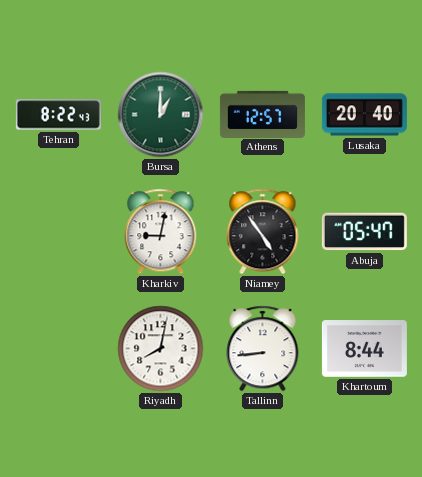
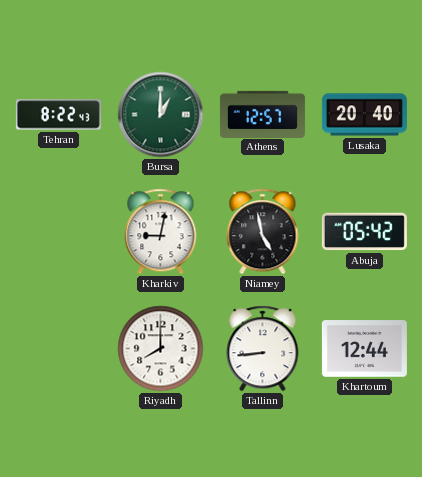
Niamey: 4:54 -> 4:58
Abuja: 05:47 -> 05:42
Riyadh: 8:02 -> 8:00
Khartoum: 8:44 -> 12:44
